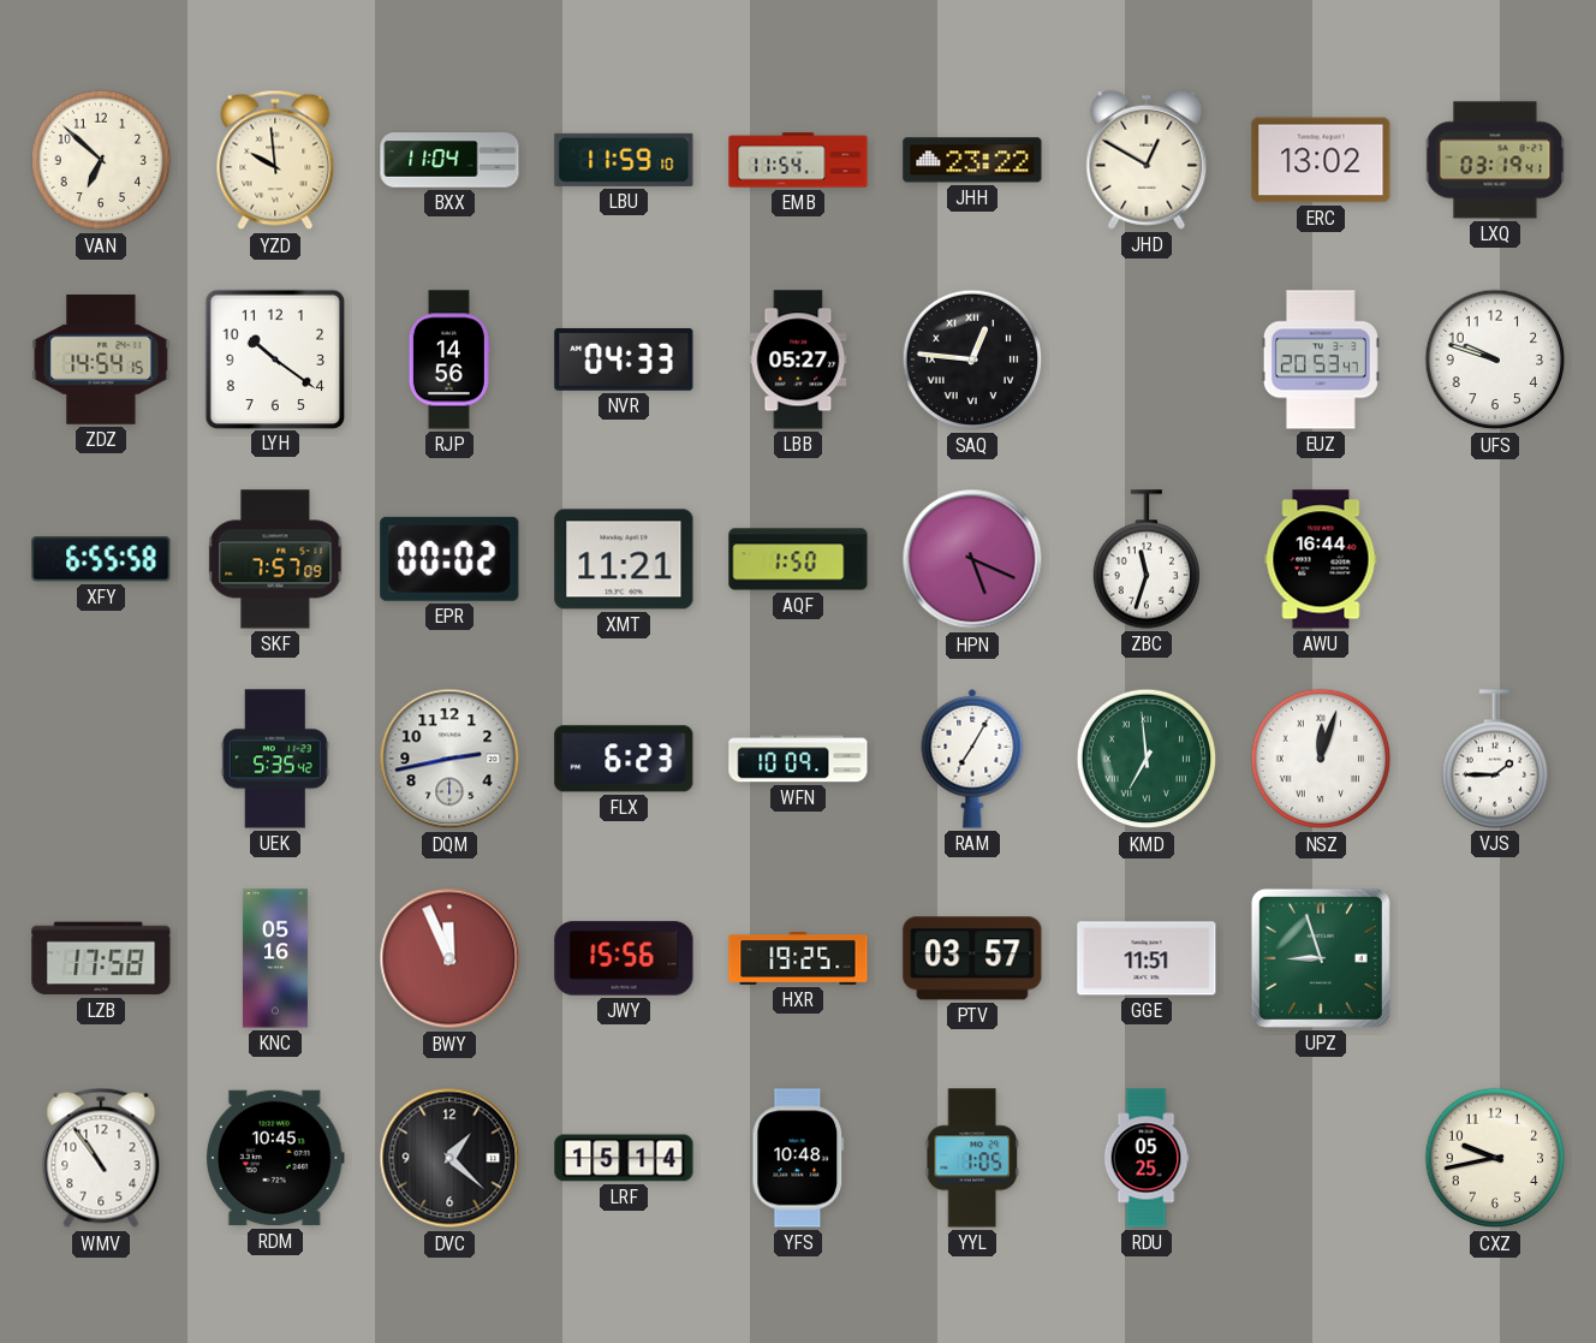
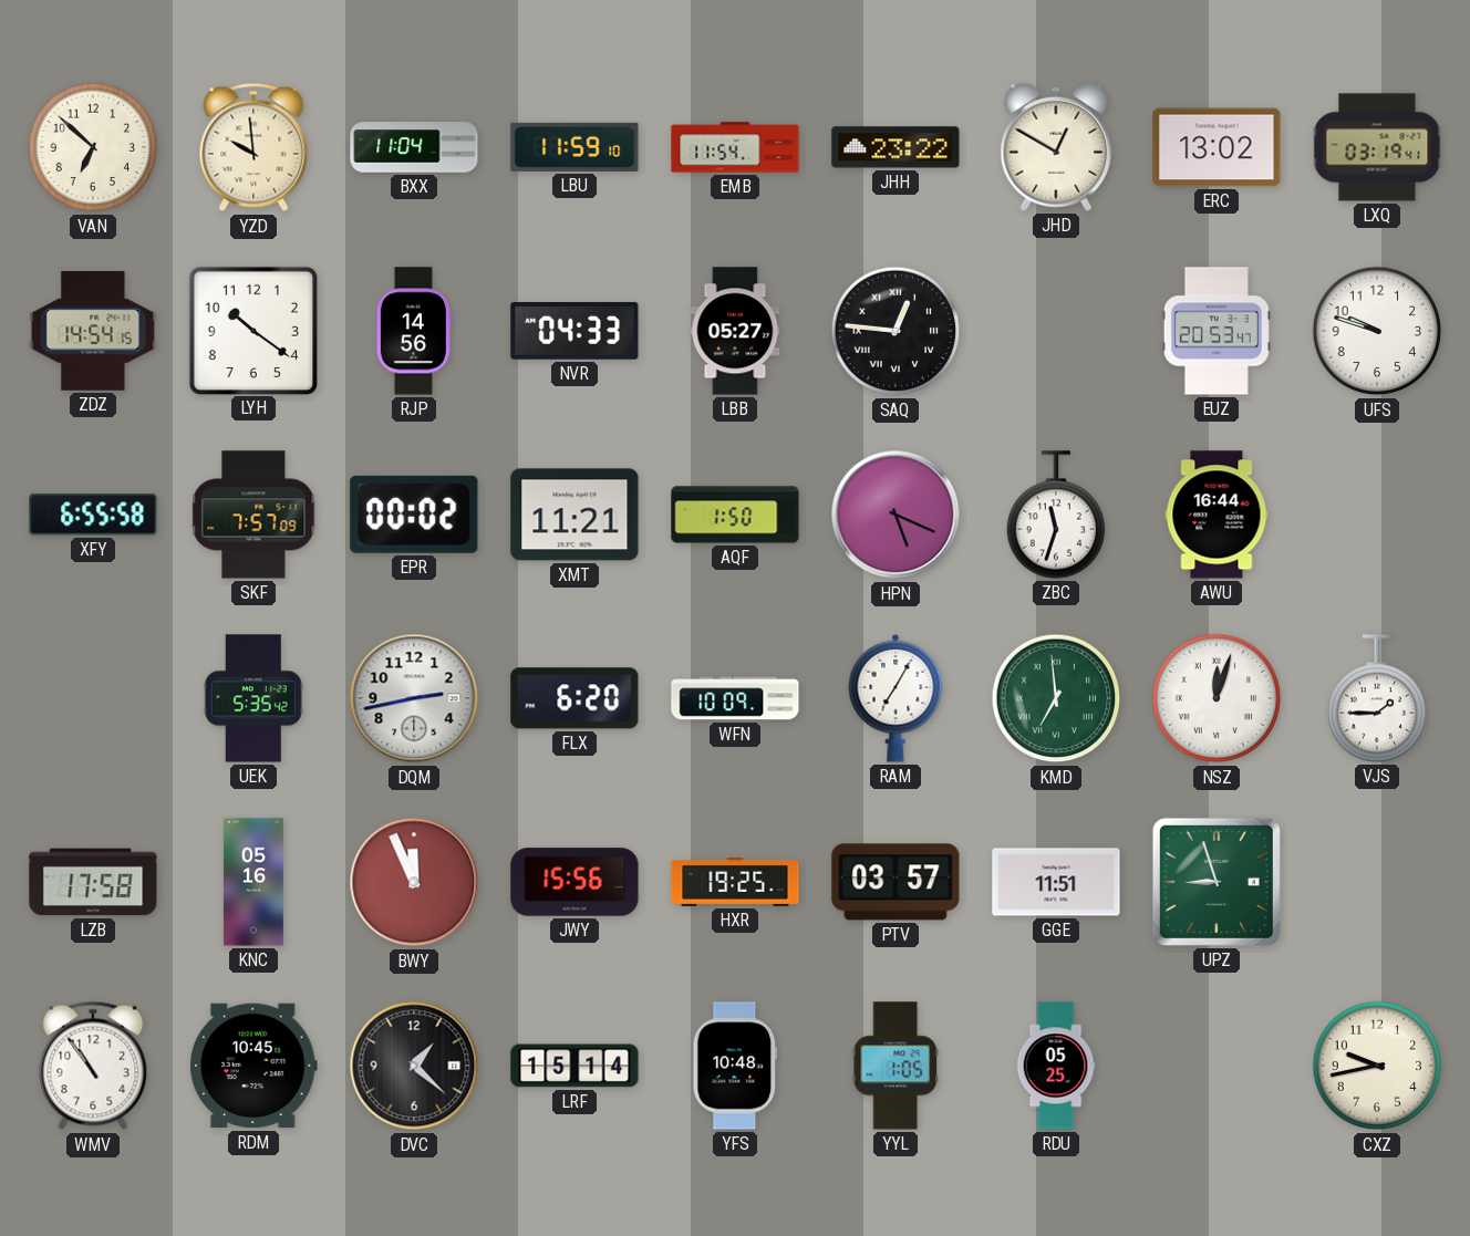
FLX: 6:23 -> 6:20
